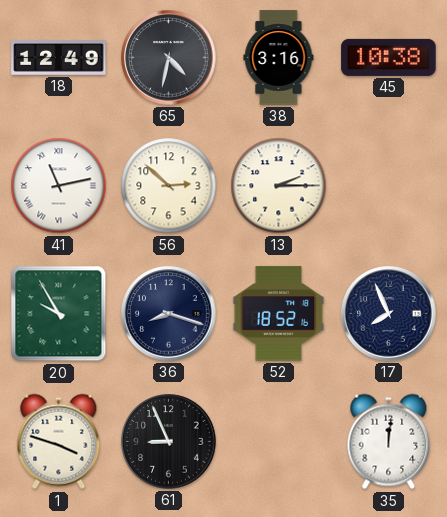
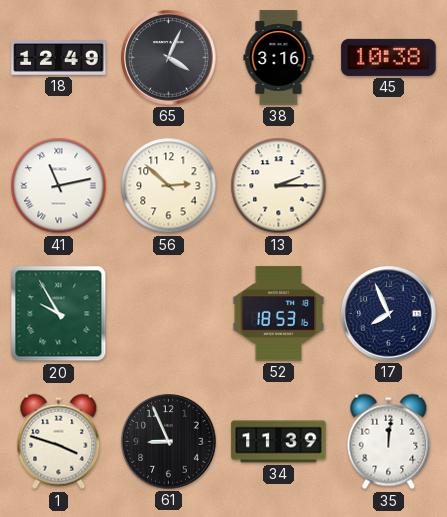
65: 4:32 -> 4:04
36: 8:18 -> none
52: 18:52 -> 18:53
34: none -> 11:39
